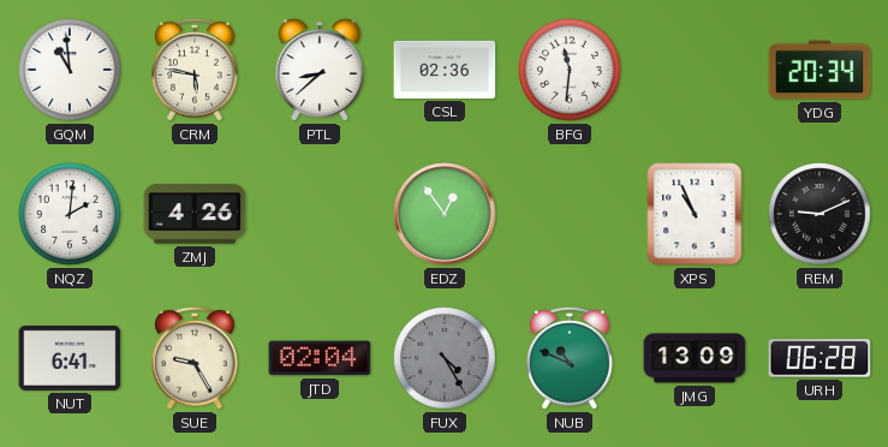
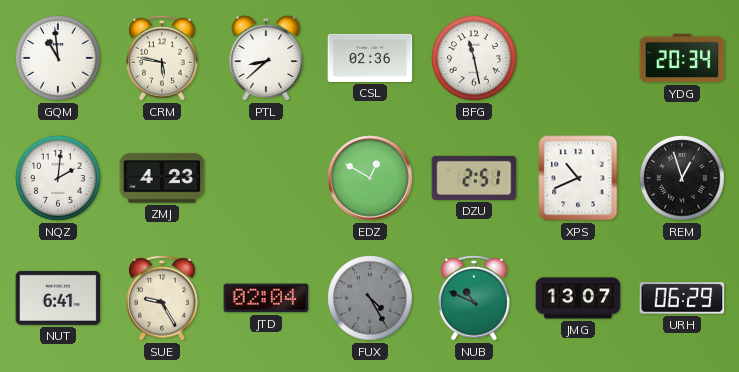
BFG: 11:31 -> 11:28
ZMJ: 4:26 -> 4:23
EDZ: 12:54 -> 12:50
DZU: none -> 2:51
XPS: 10:56 -> 10:41
REM: 9:11 -> 12:57
JMG: 13:09 -> 13:07
URH: 06:28 -> 06:29
